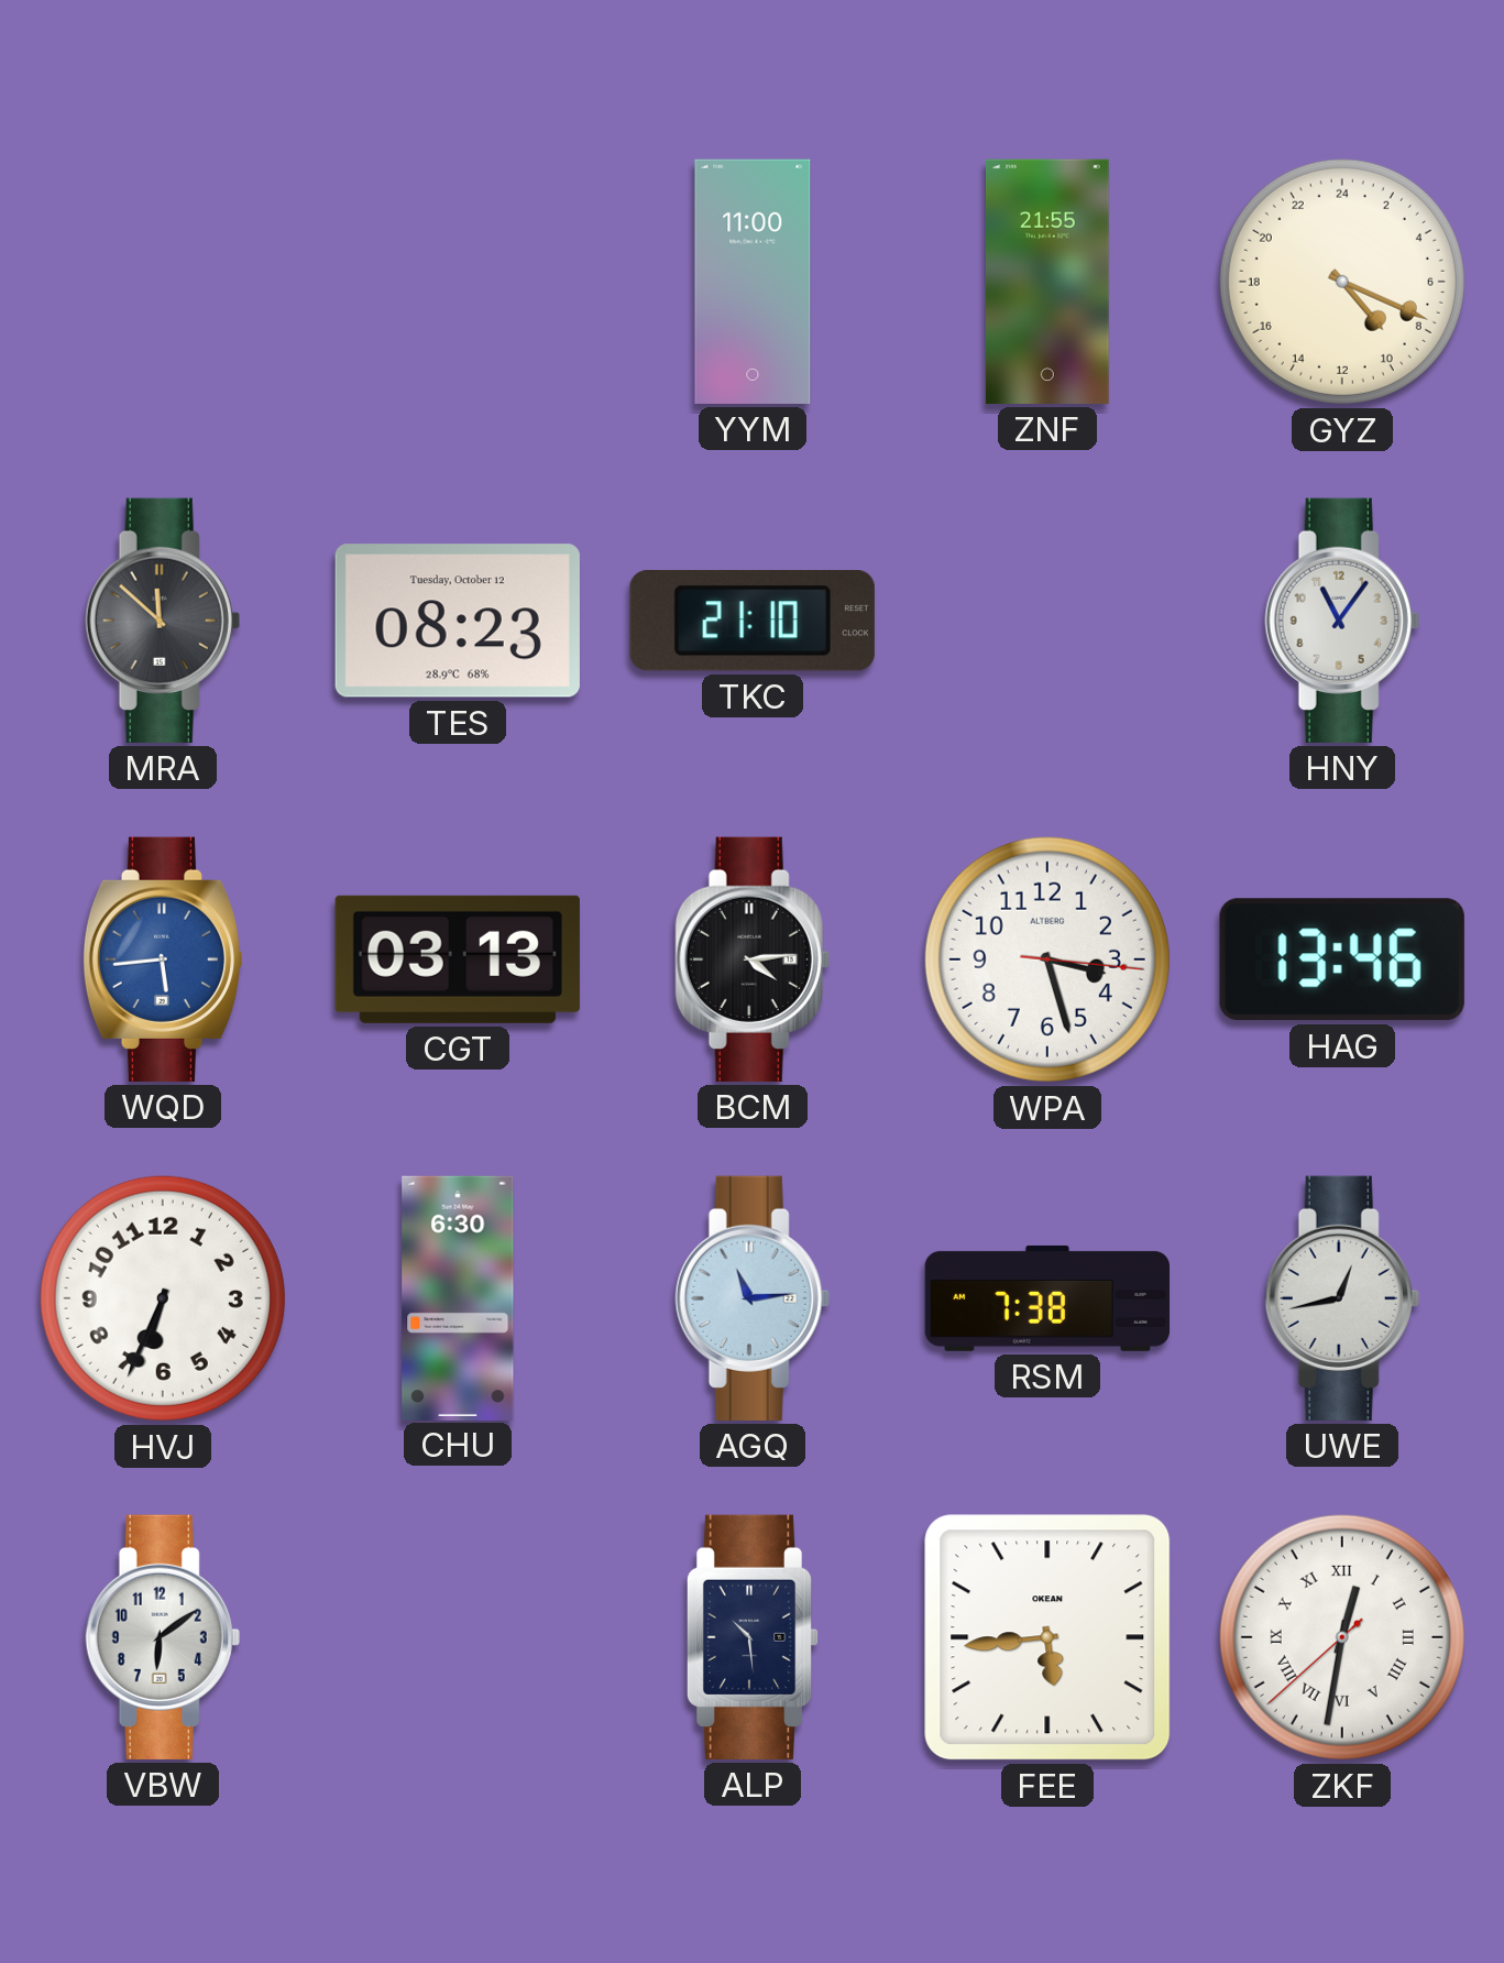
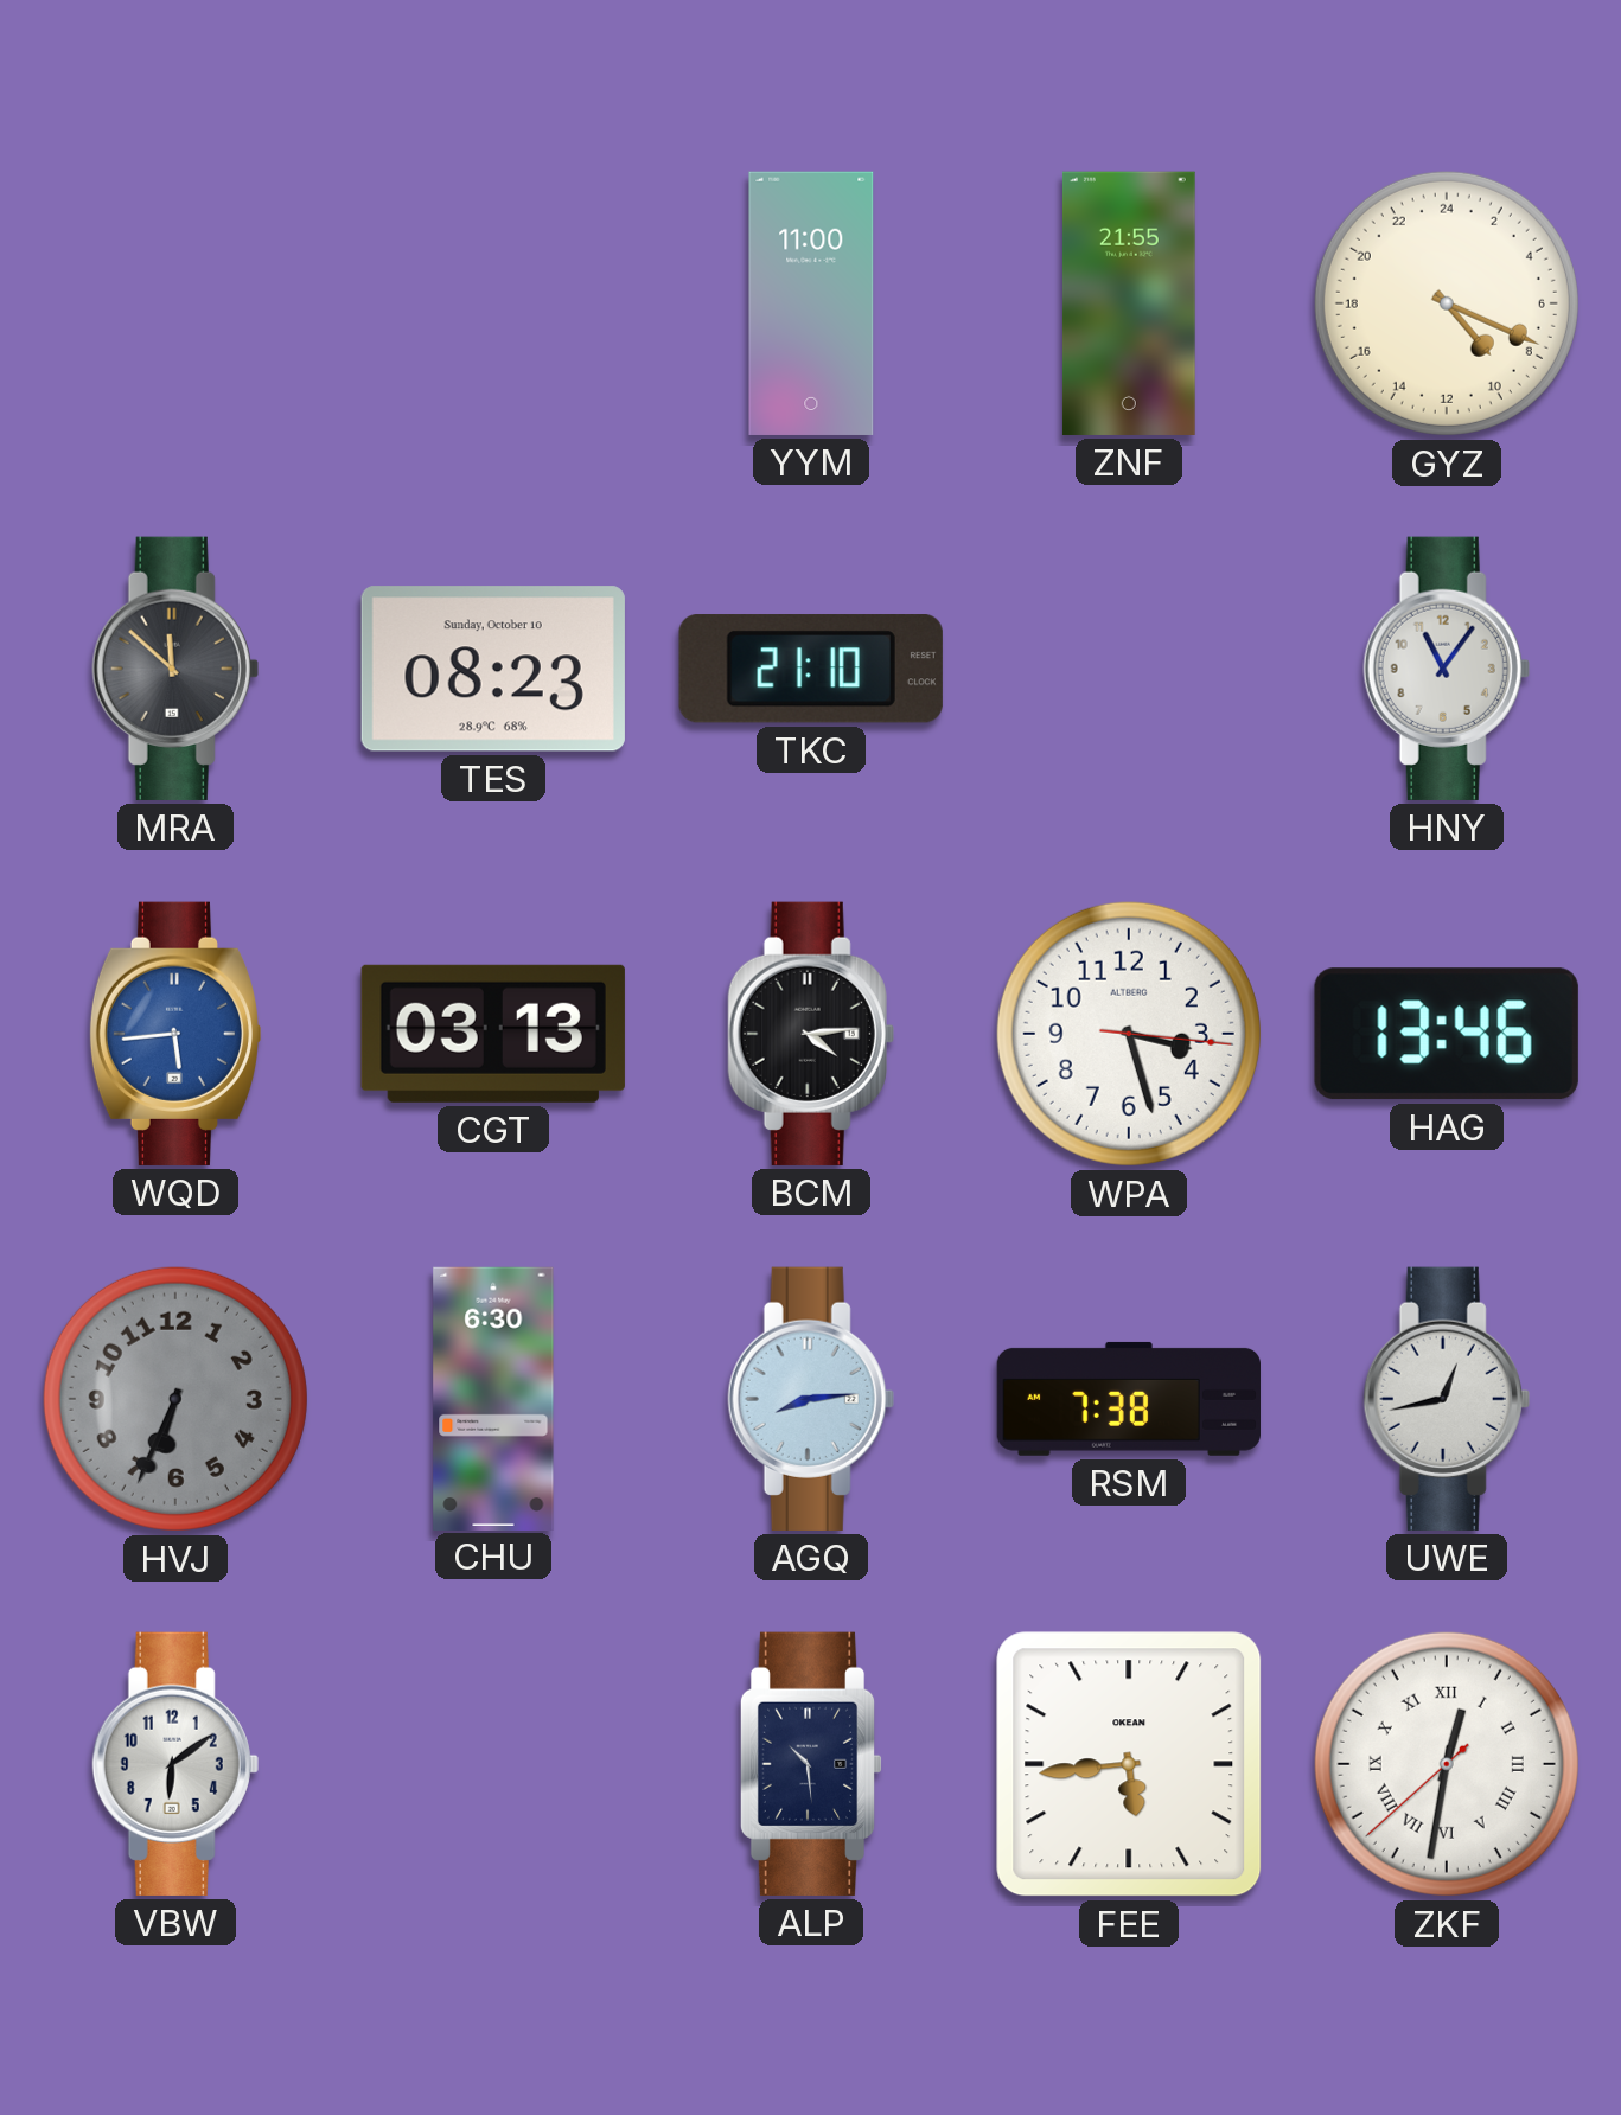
TES date: Tuesday, October 12 -> Sunday, October 10
HVJ dial: white -> grey
AGQ: 11:14 -> 8:14
